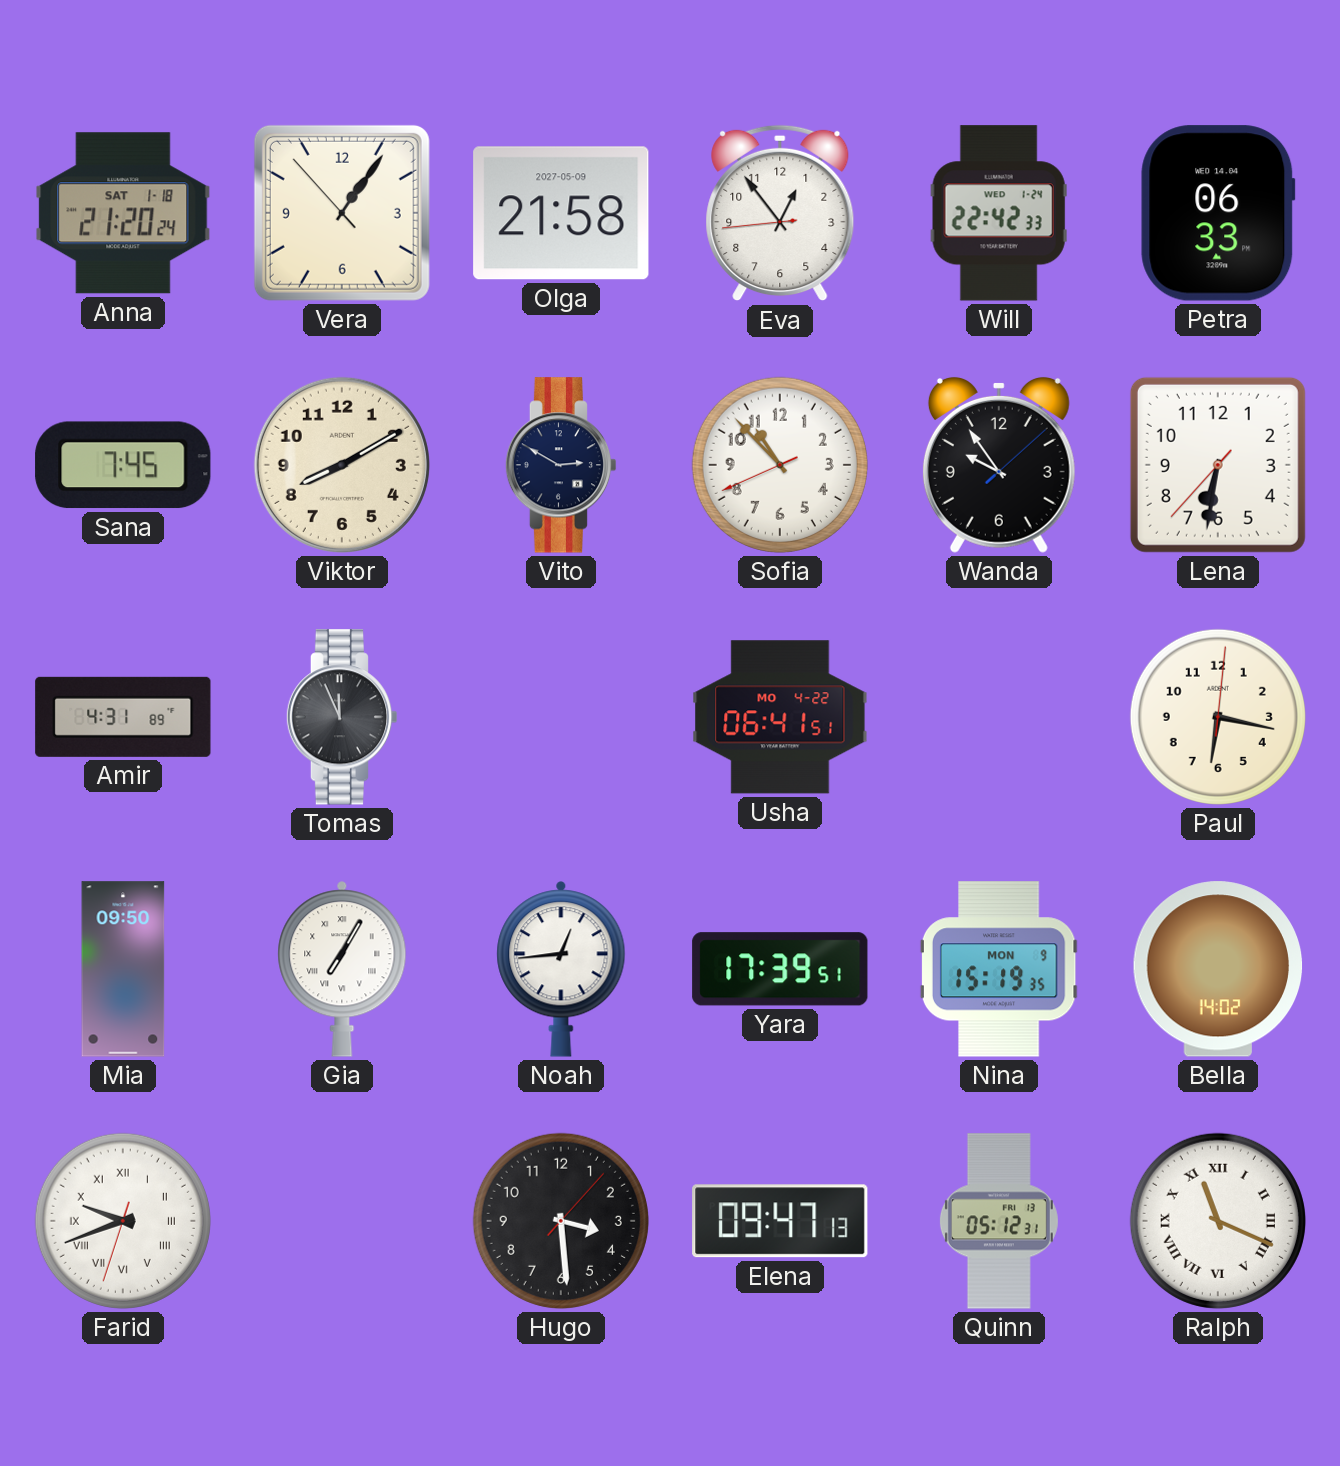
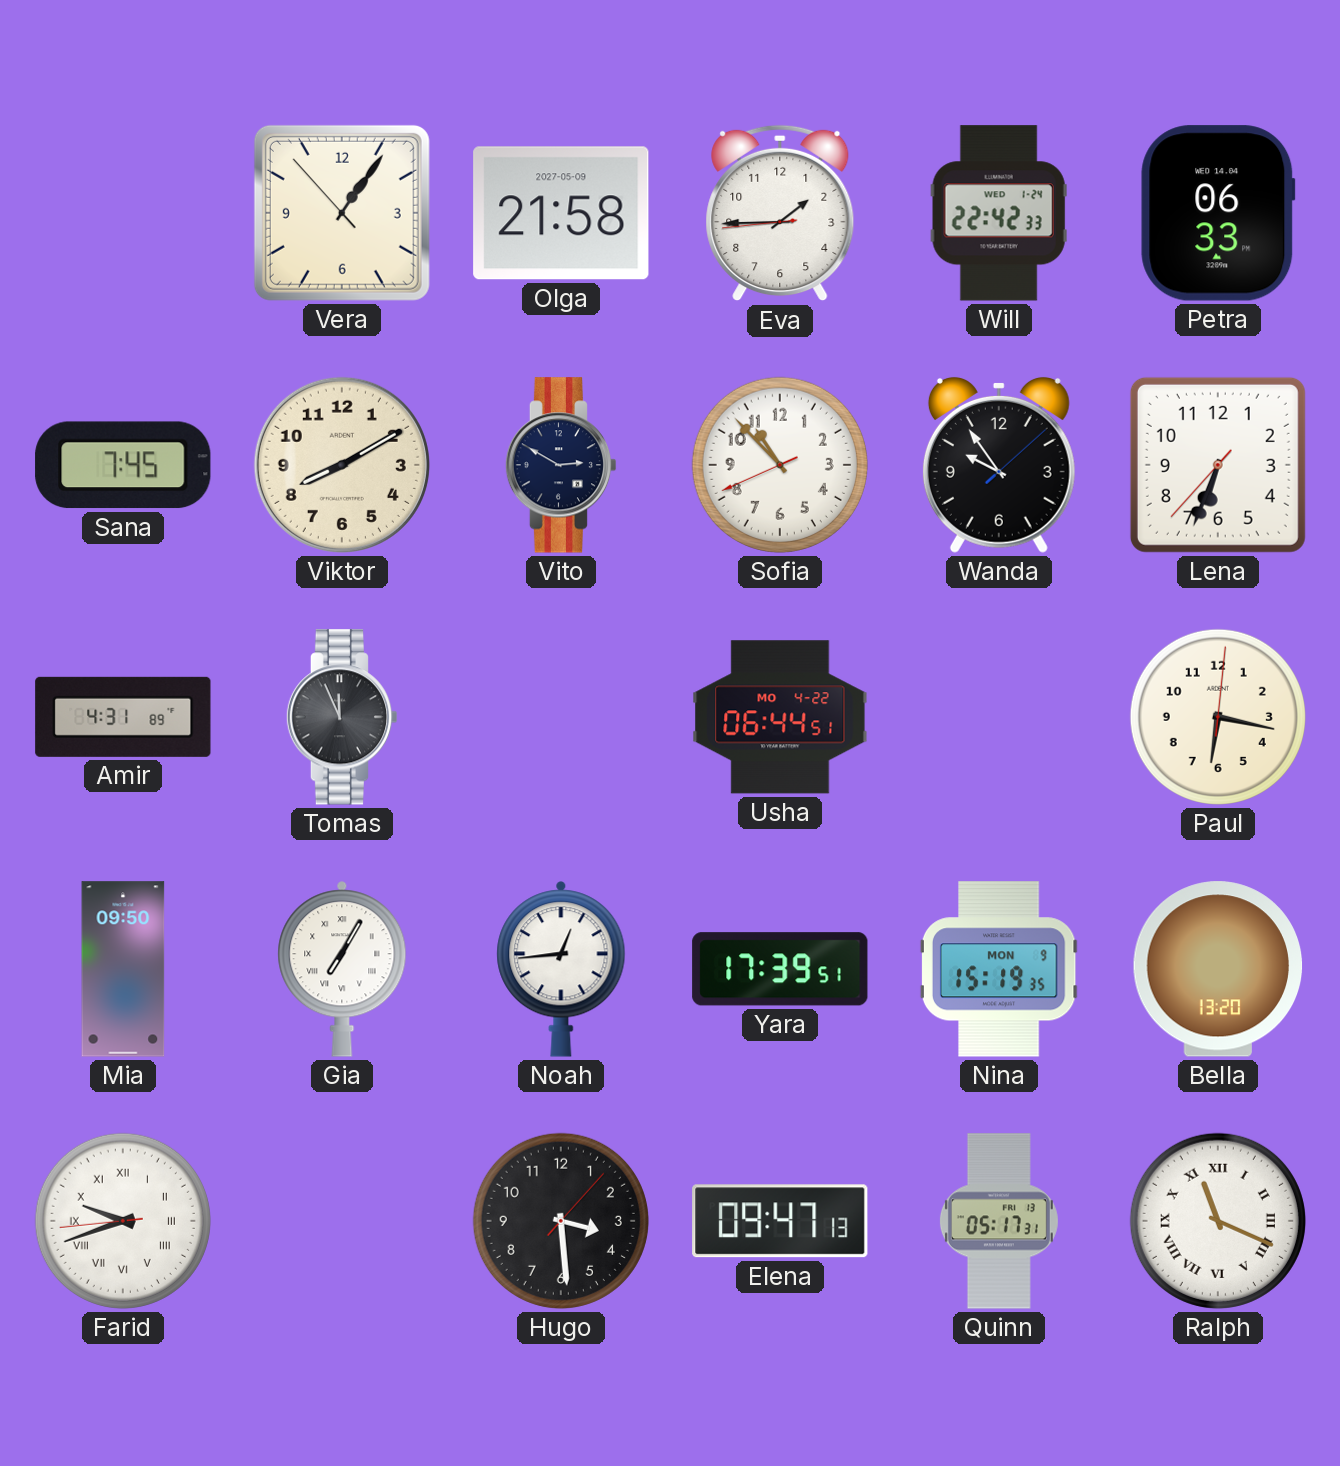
Anna: 21:20 -> none
Eva: 12:53 -> 1:44
Lena: 6:31 -> 6:33
Usha: 06:41 -> 06:44
Bella: 14:02 -> 13:20
Farid: 9:41:33 -> 9:41:44
Quinn: 05:12 -> 05:17
